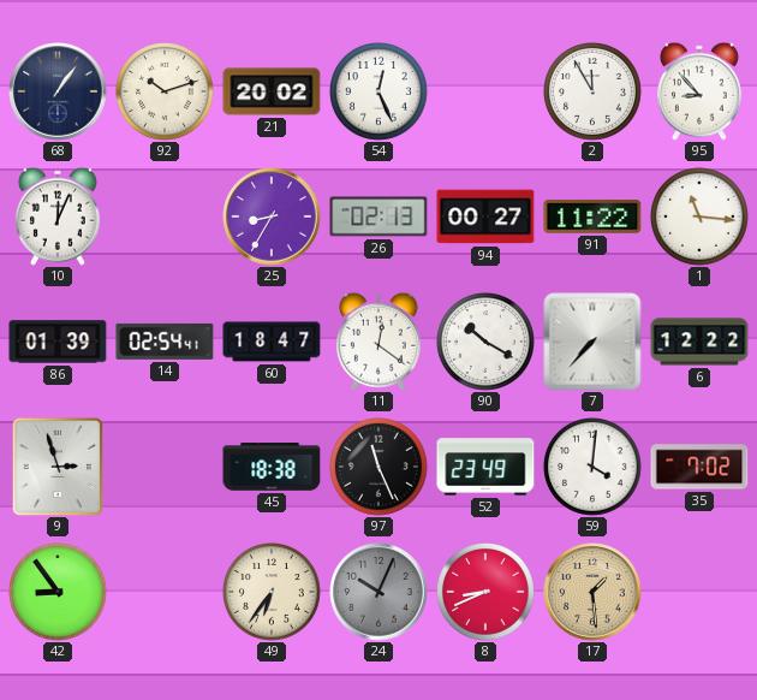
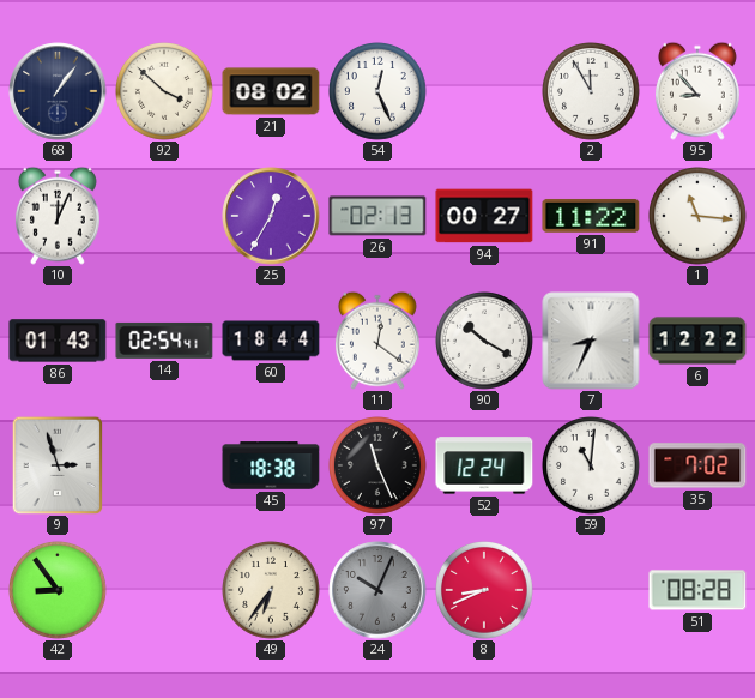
92: 10:12 -> 3:52
21: 20:02 -> 08:02
25: 8:35 -> 12:35
86: 01:39 -> 01:43
60: 18:47 -> 18:44
7: 7:37 -> 8:34
52: 23:49 -> 12:24
59: 4:01 -> 11:01
17: 1:29 -> none
51: none -> 08:28
